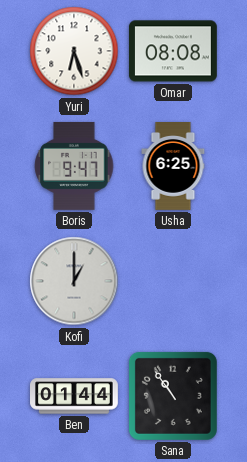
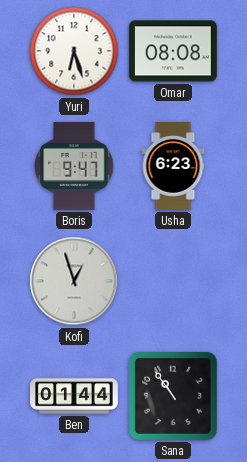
Usha: 6:25 -> 6:23
Kofi: 1:00 -> 12:57
